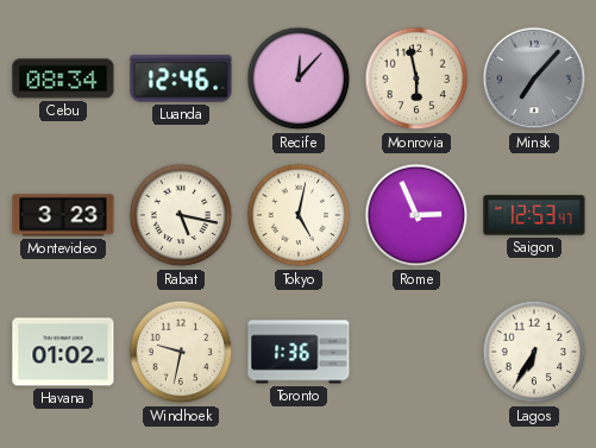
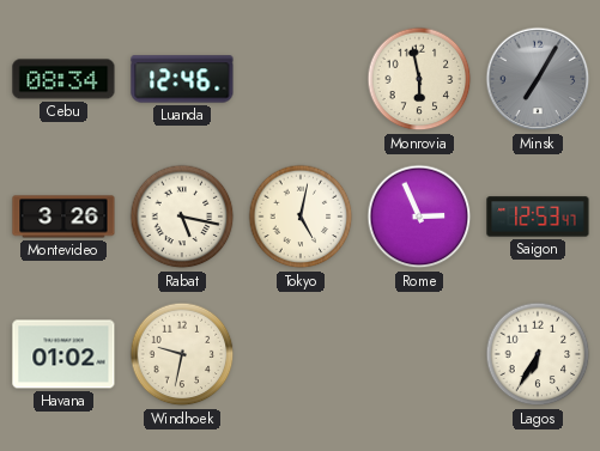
Recife: 12:07 -> none
Minsk: 7:07 -> 7:05
Montevideo: 3:23 -> 3:26
Toronto: 1:36 -> none
